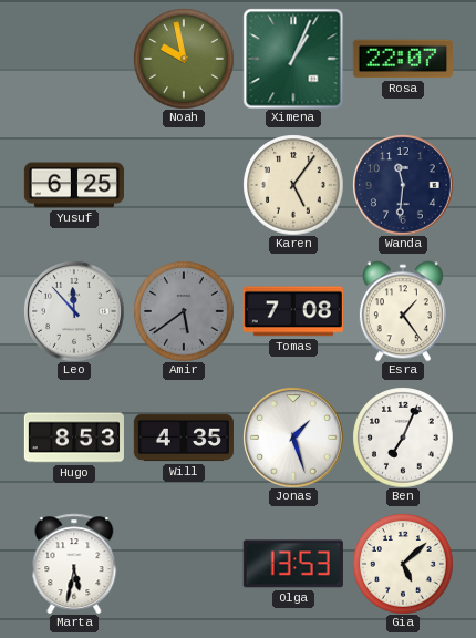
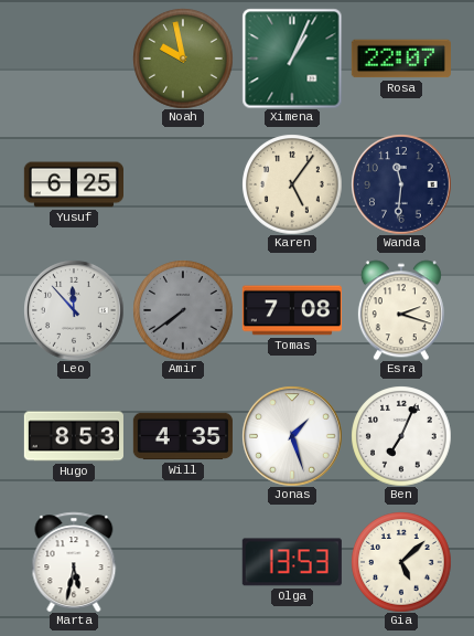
Amir: 5:39 -> 7:39
Esra: 1:24 -> 2:18
